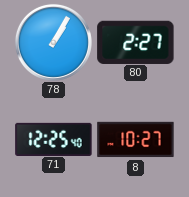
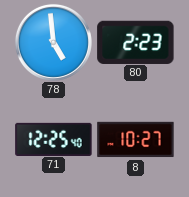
78: 1:05 -> 4:59
80: 2:27 -> 2:23
